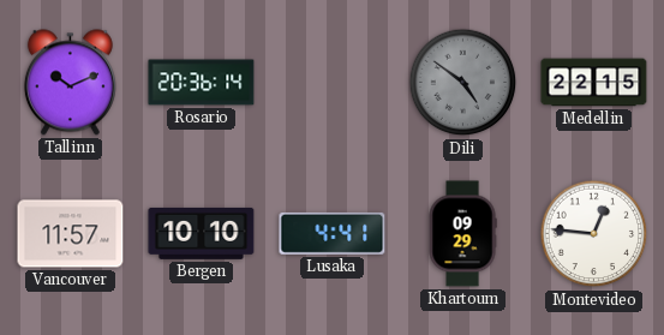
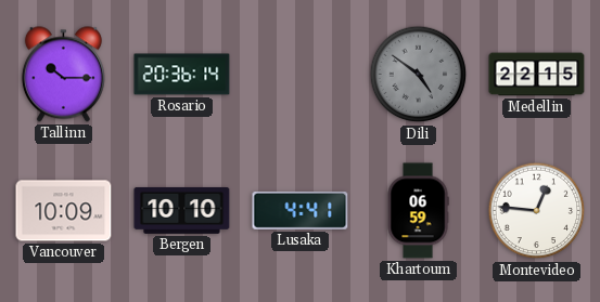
Tallinn: 10:11 -> 10:15
Vancouver: 11:57 -> 10:09
Khartoum: 09:29 -> 06:59
